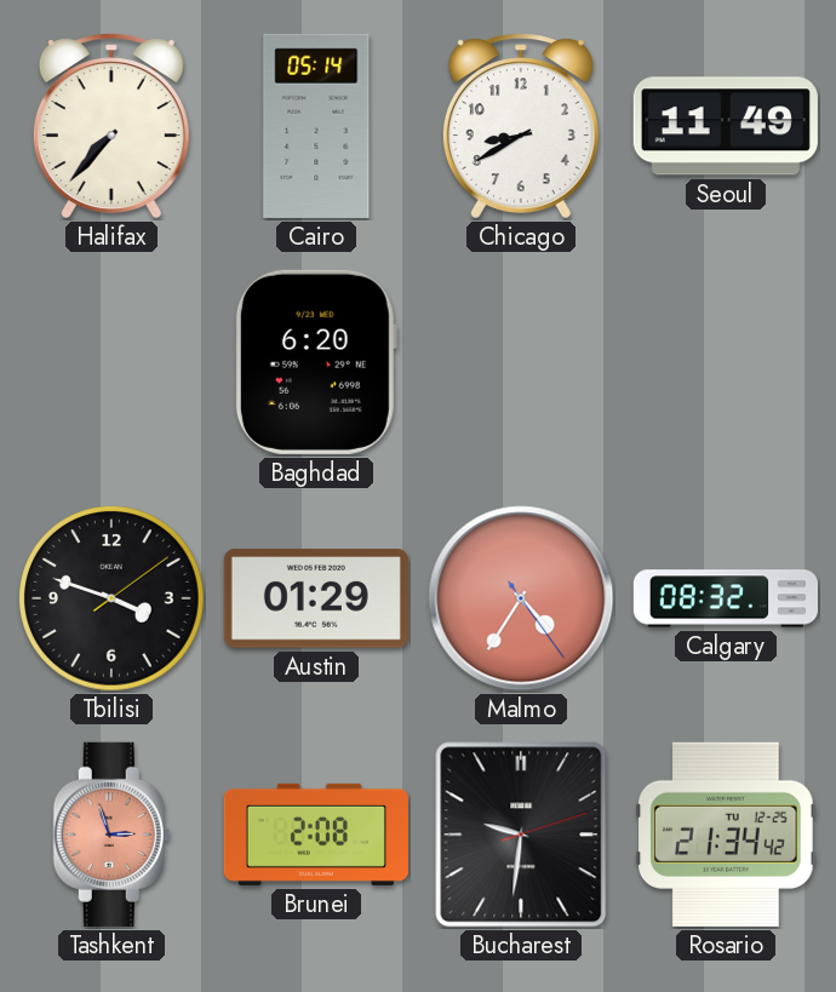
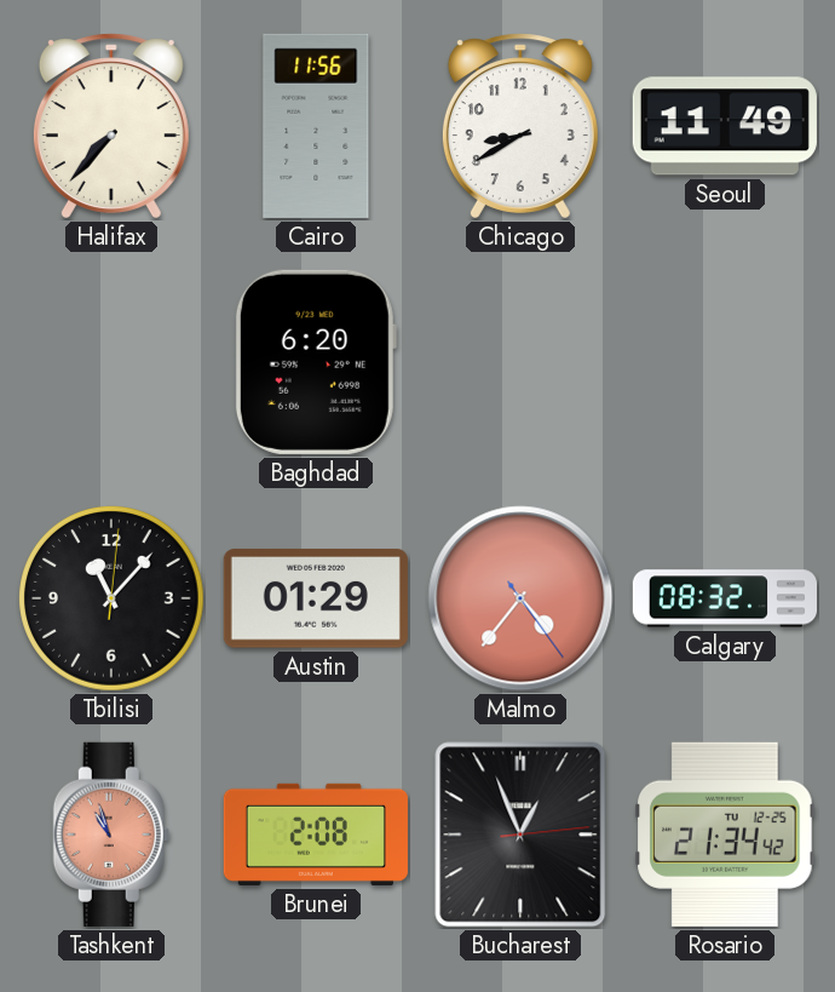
Cairo: 05:14 -> 11:56
Tbilisi: 3:48 -> 11:07
Malmo: 4:35 -> 4:36
Tashkent: 2:57 -> 10:57
Bucharest: 9:31 -> 12:56
